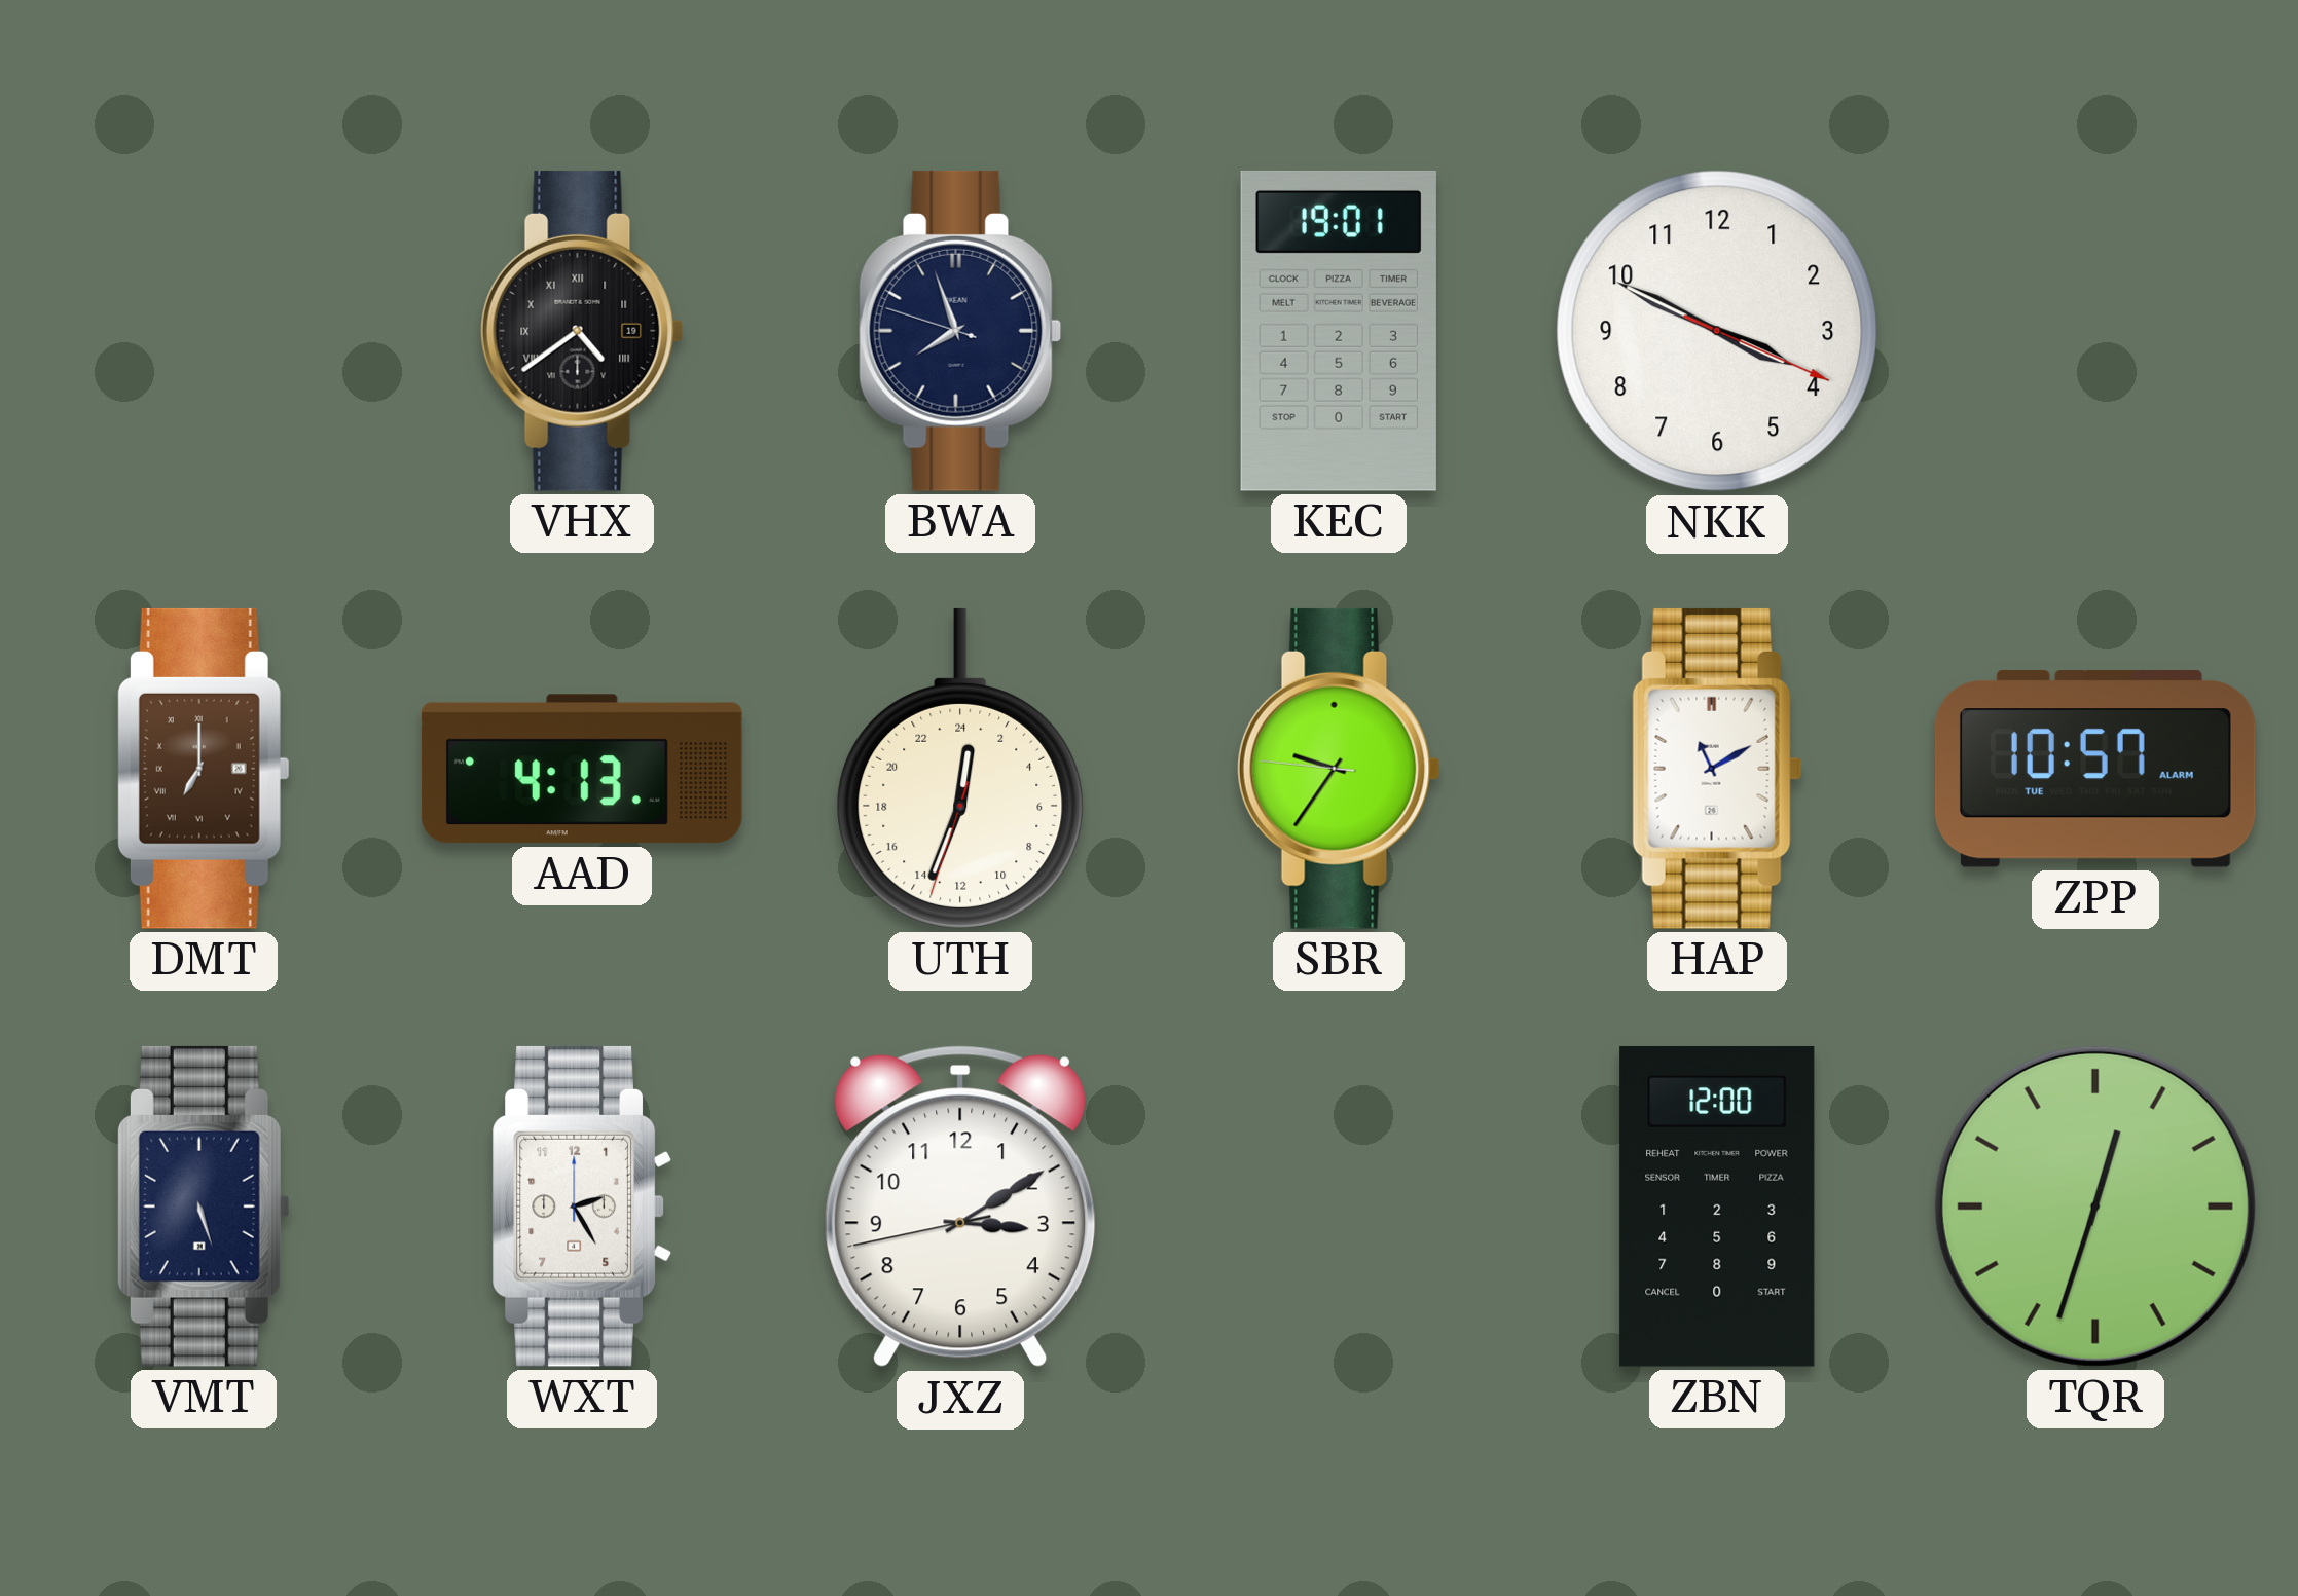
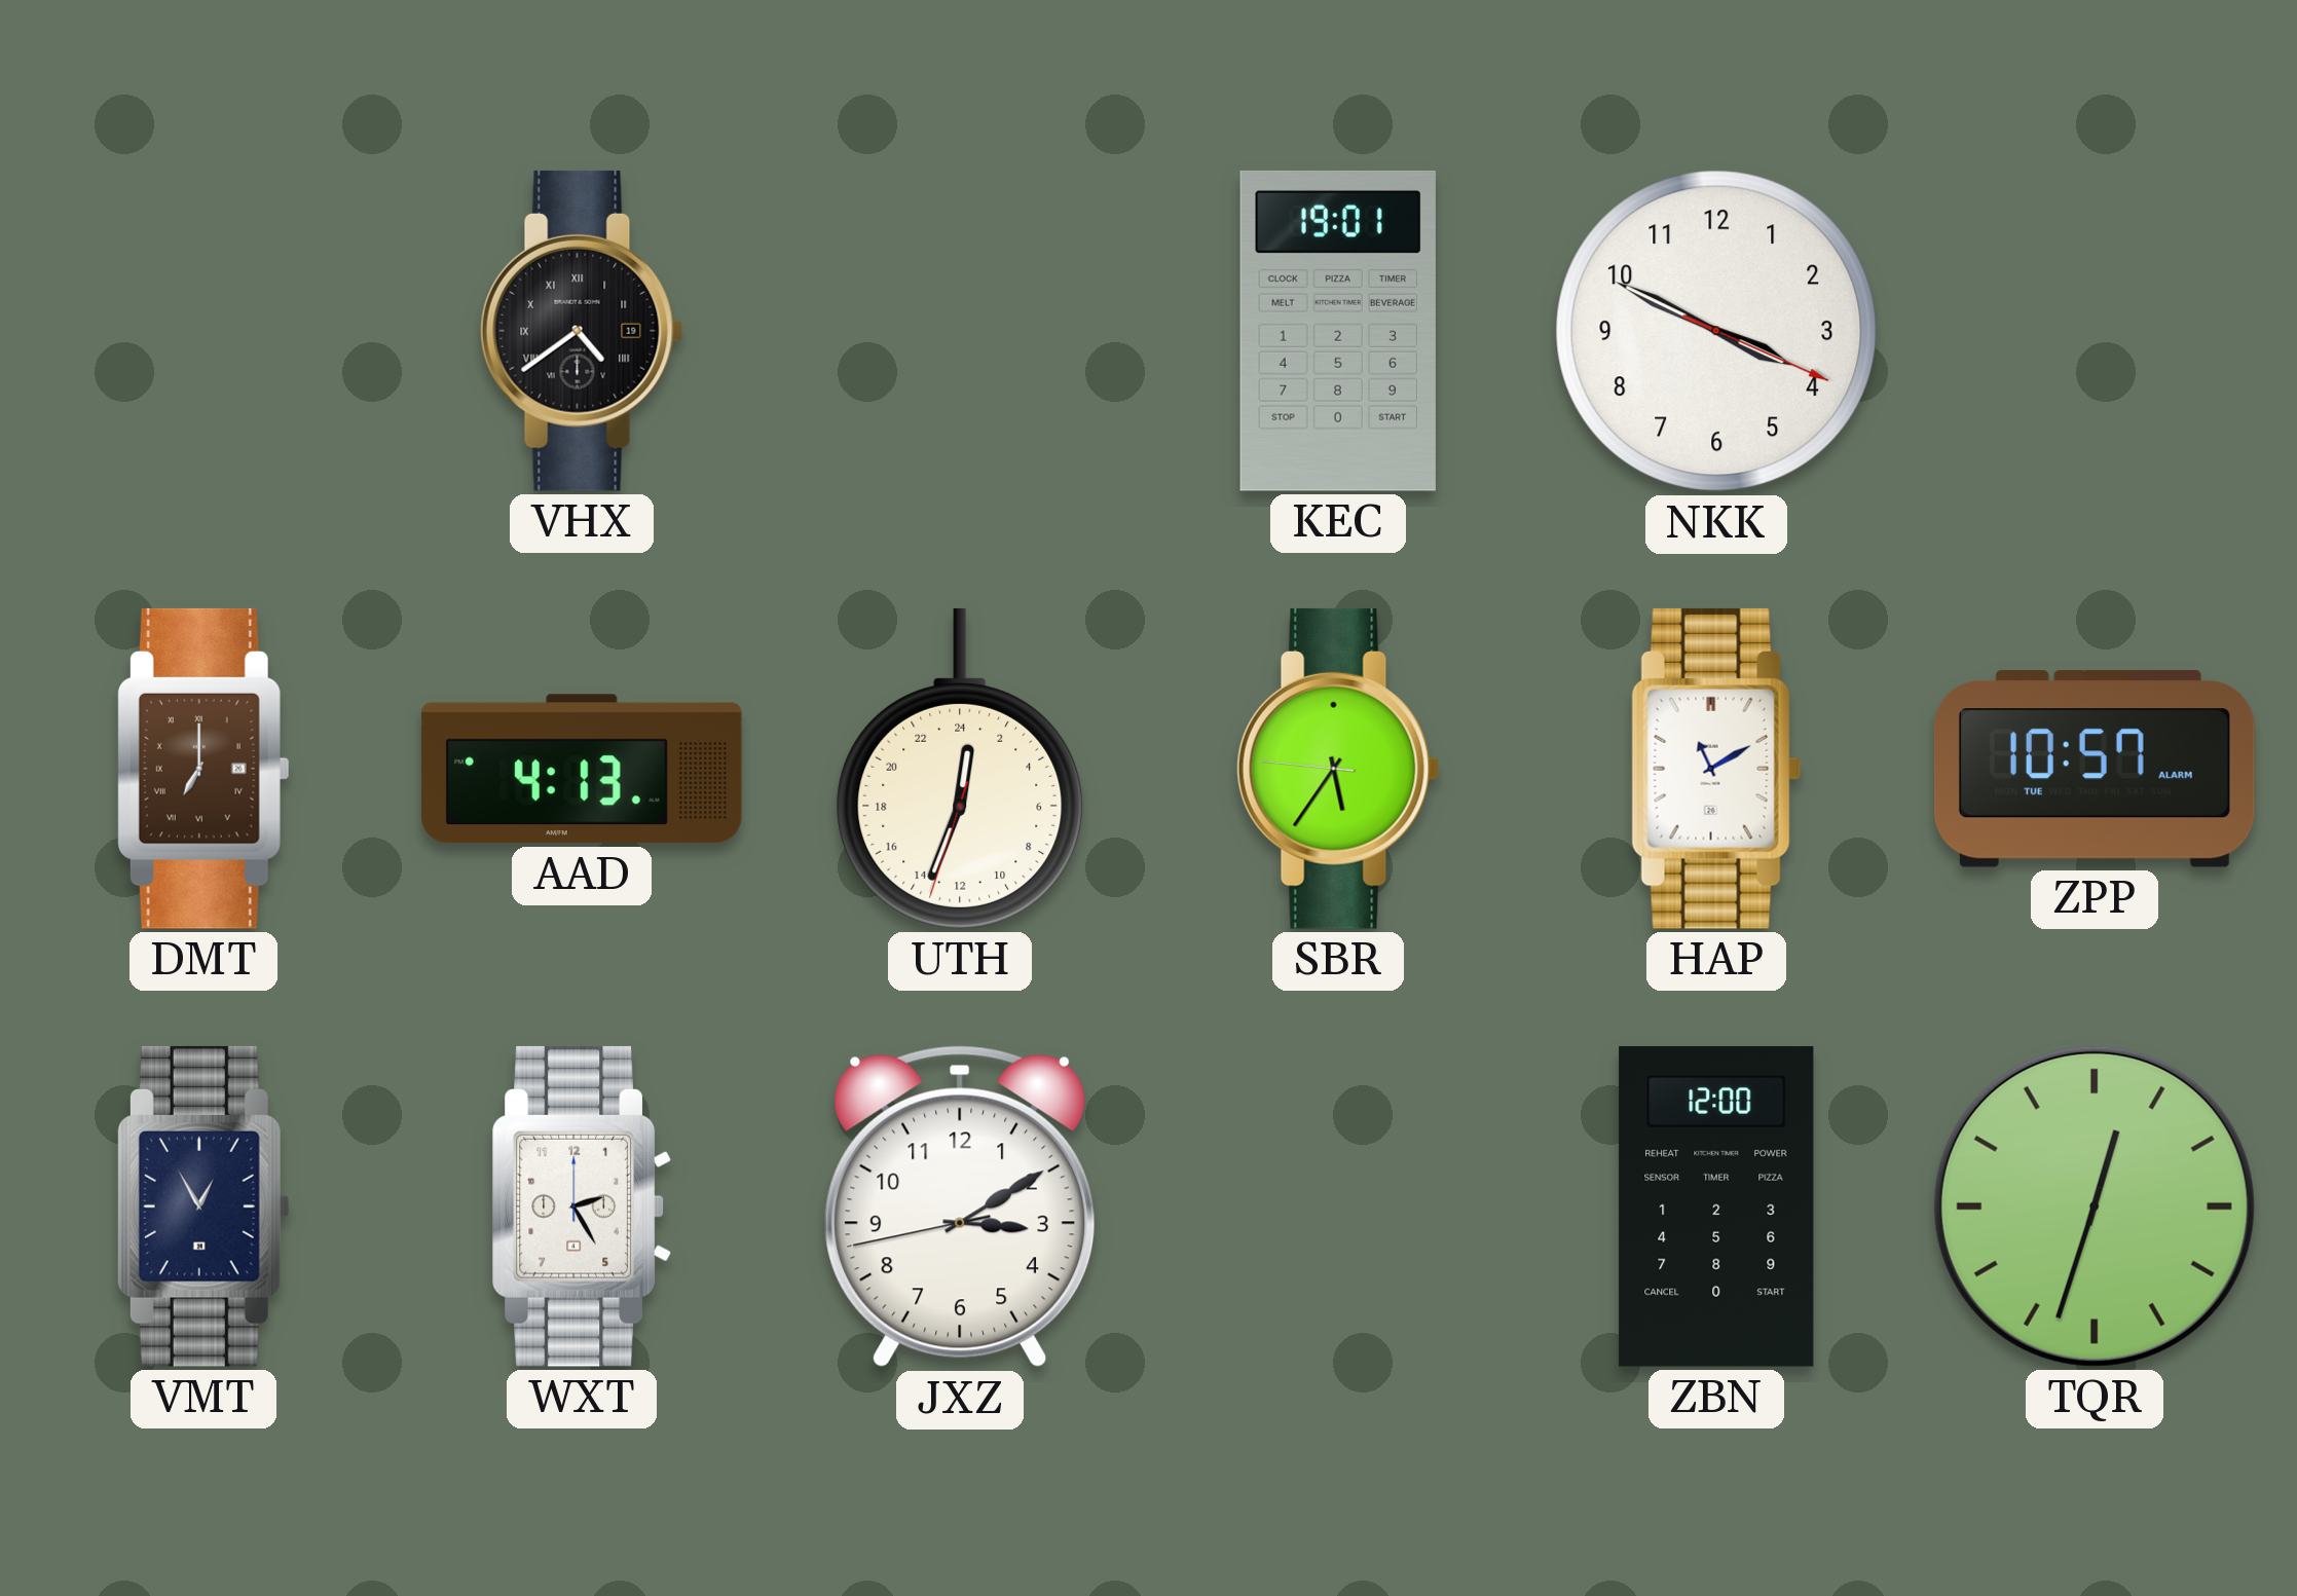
BWA: 7:56 -> none
SBR: 9:35 -> 5:35
VMT: 5:27 -> 12:55
